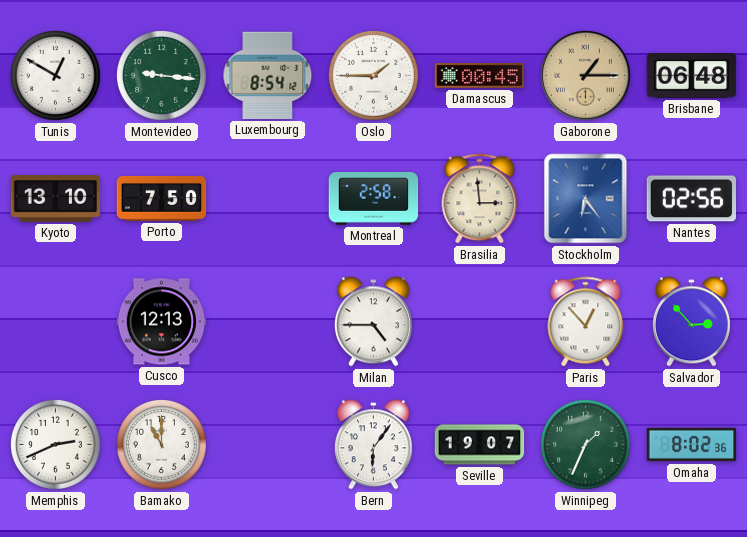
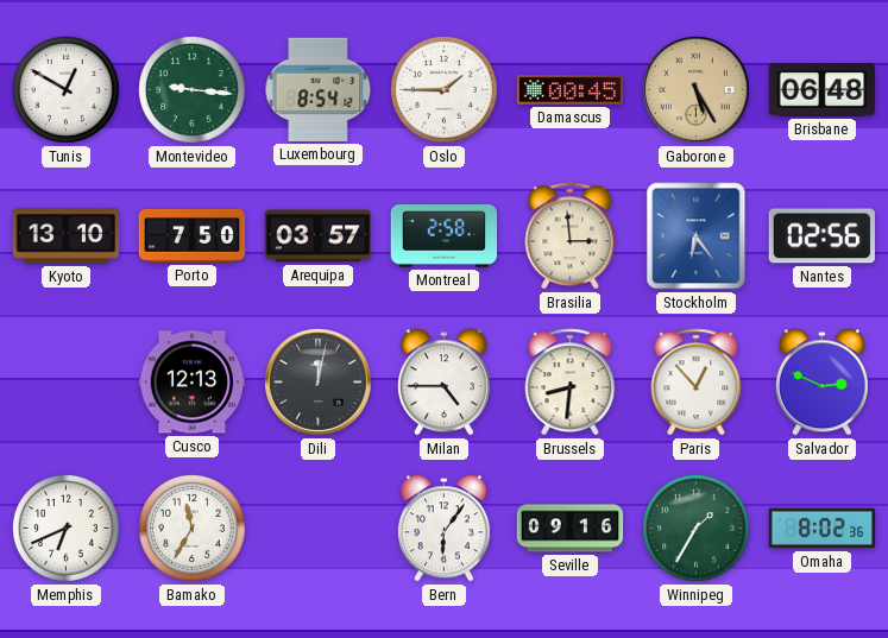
Gaborone: 1:15 -> 5:25
Arequipa: none -> 03:57
Dili: none -> 12:02
Brussels: none -> 8:31
Salvador: 2:53 -> 2:49
Memphis: 2:41 -> 6:41
Bamako: 11:00 -> 11:35
Seville: 19:07 -> 09:16
Winnipeg: 1:34 -> 1:35
